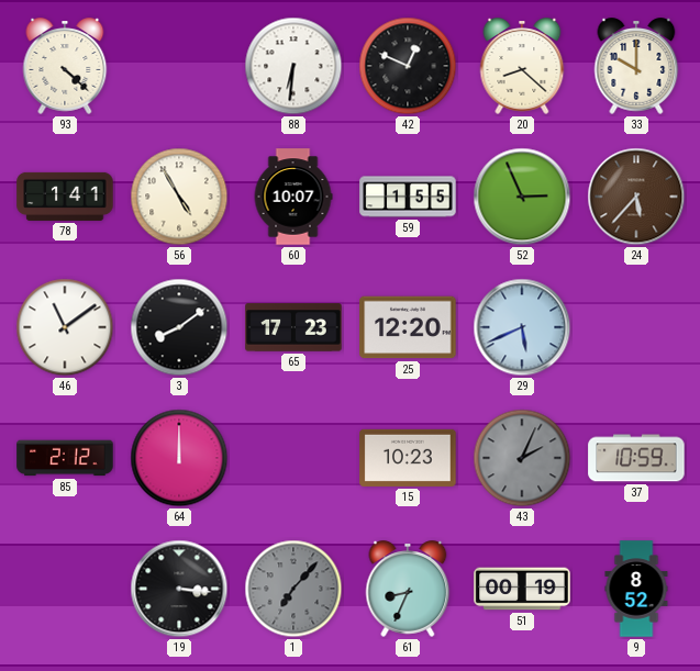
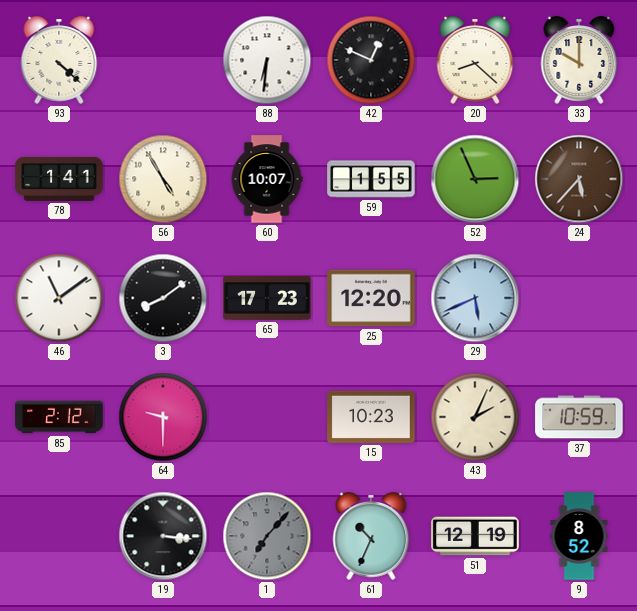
64: 12:00 -> 9:30
43 dial: grey -> cream
61: 8:34 -> 10:34
51: 00:19 -> 12:19
